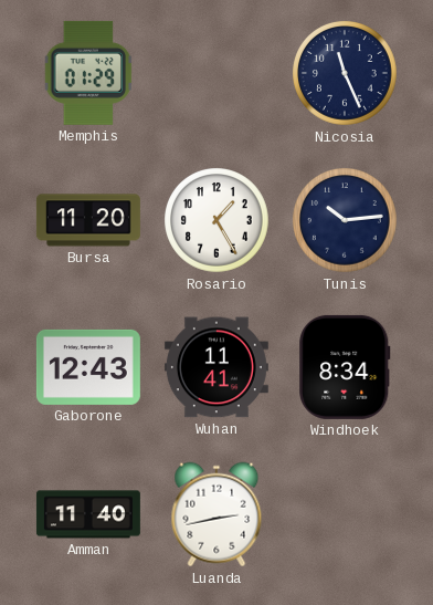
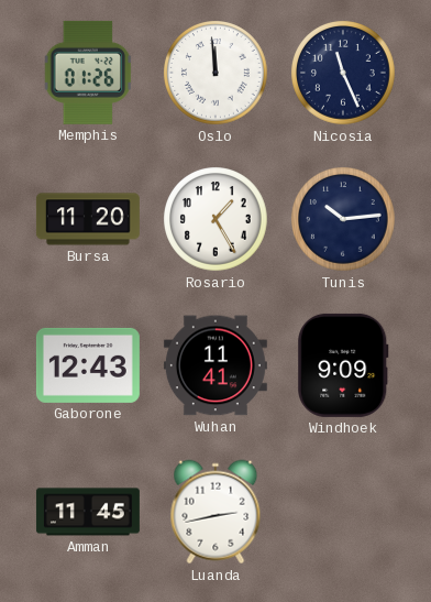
Memphis: 01:29 -> 01:26
Oslo: none -> 11:59
Windhoek: 8:34 -> 9:09
Amman: 11:40 -> 11:45
